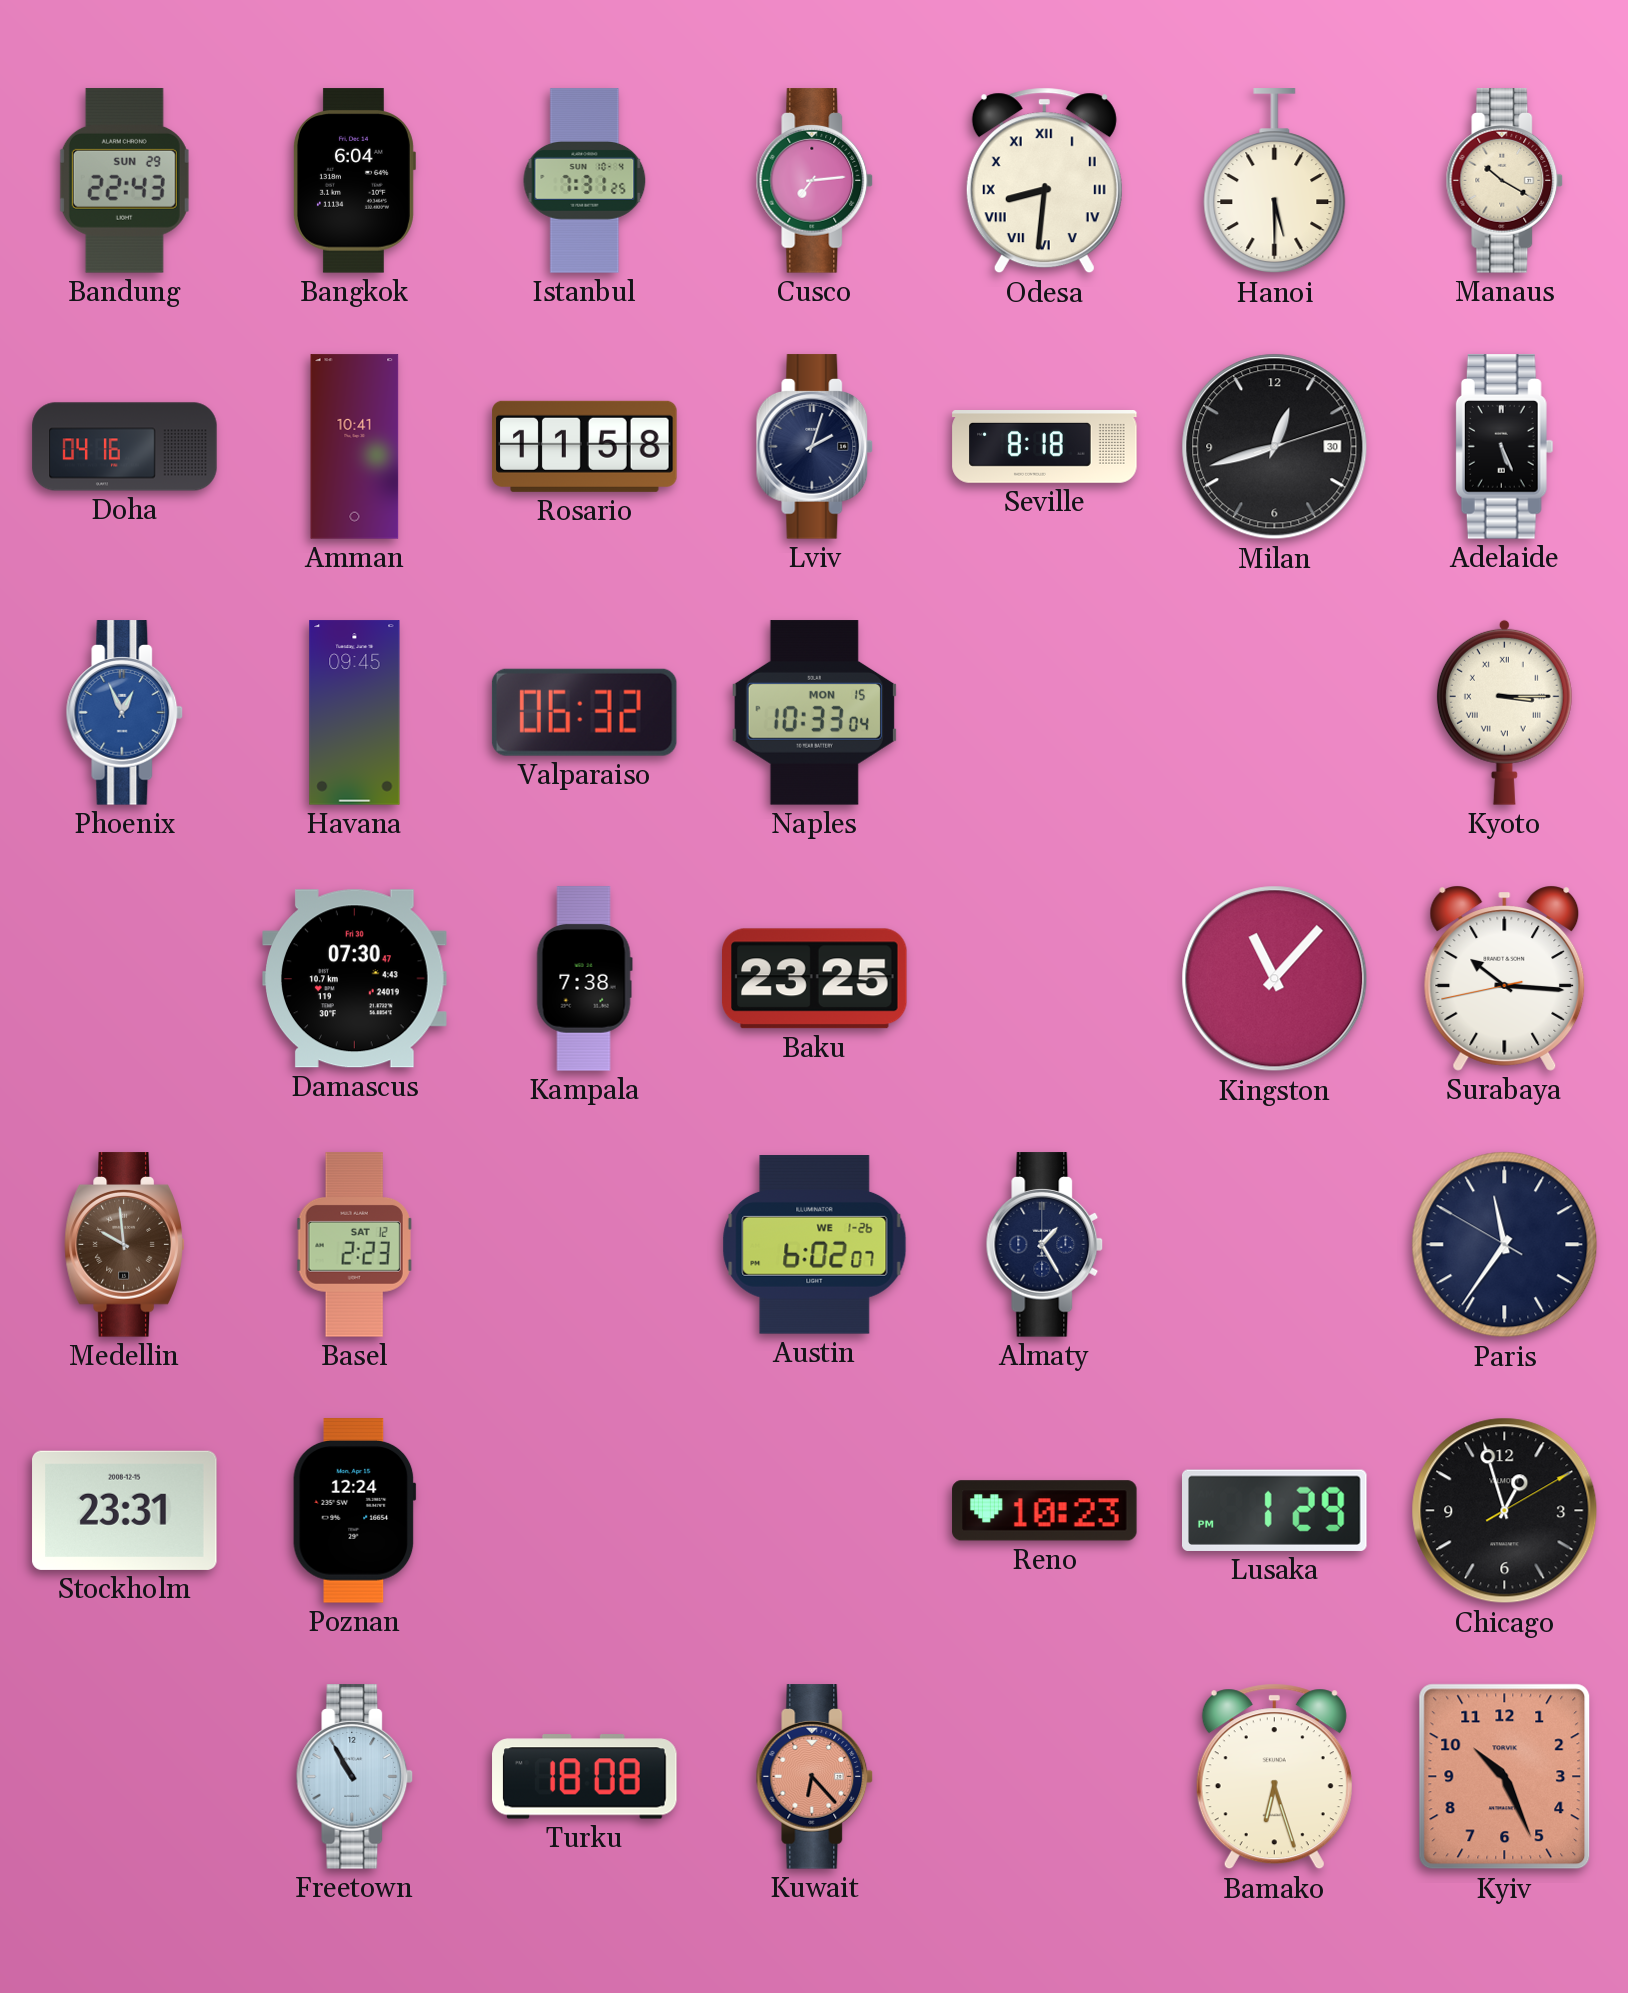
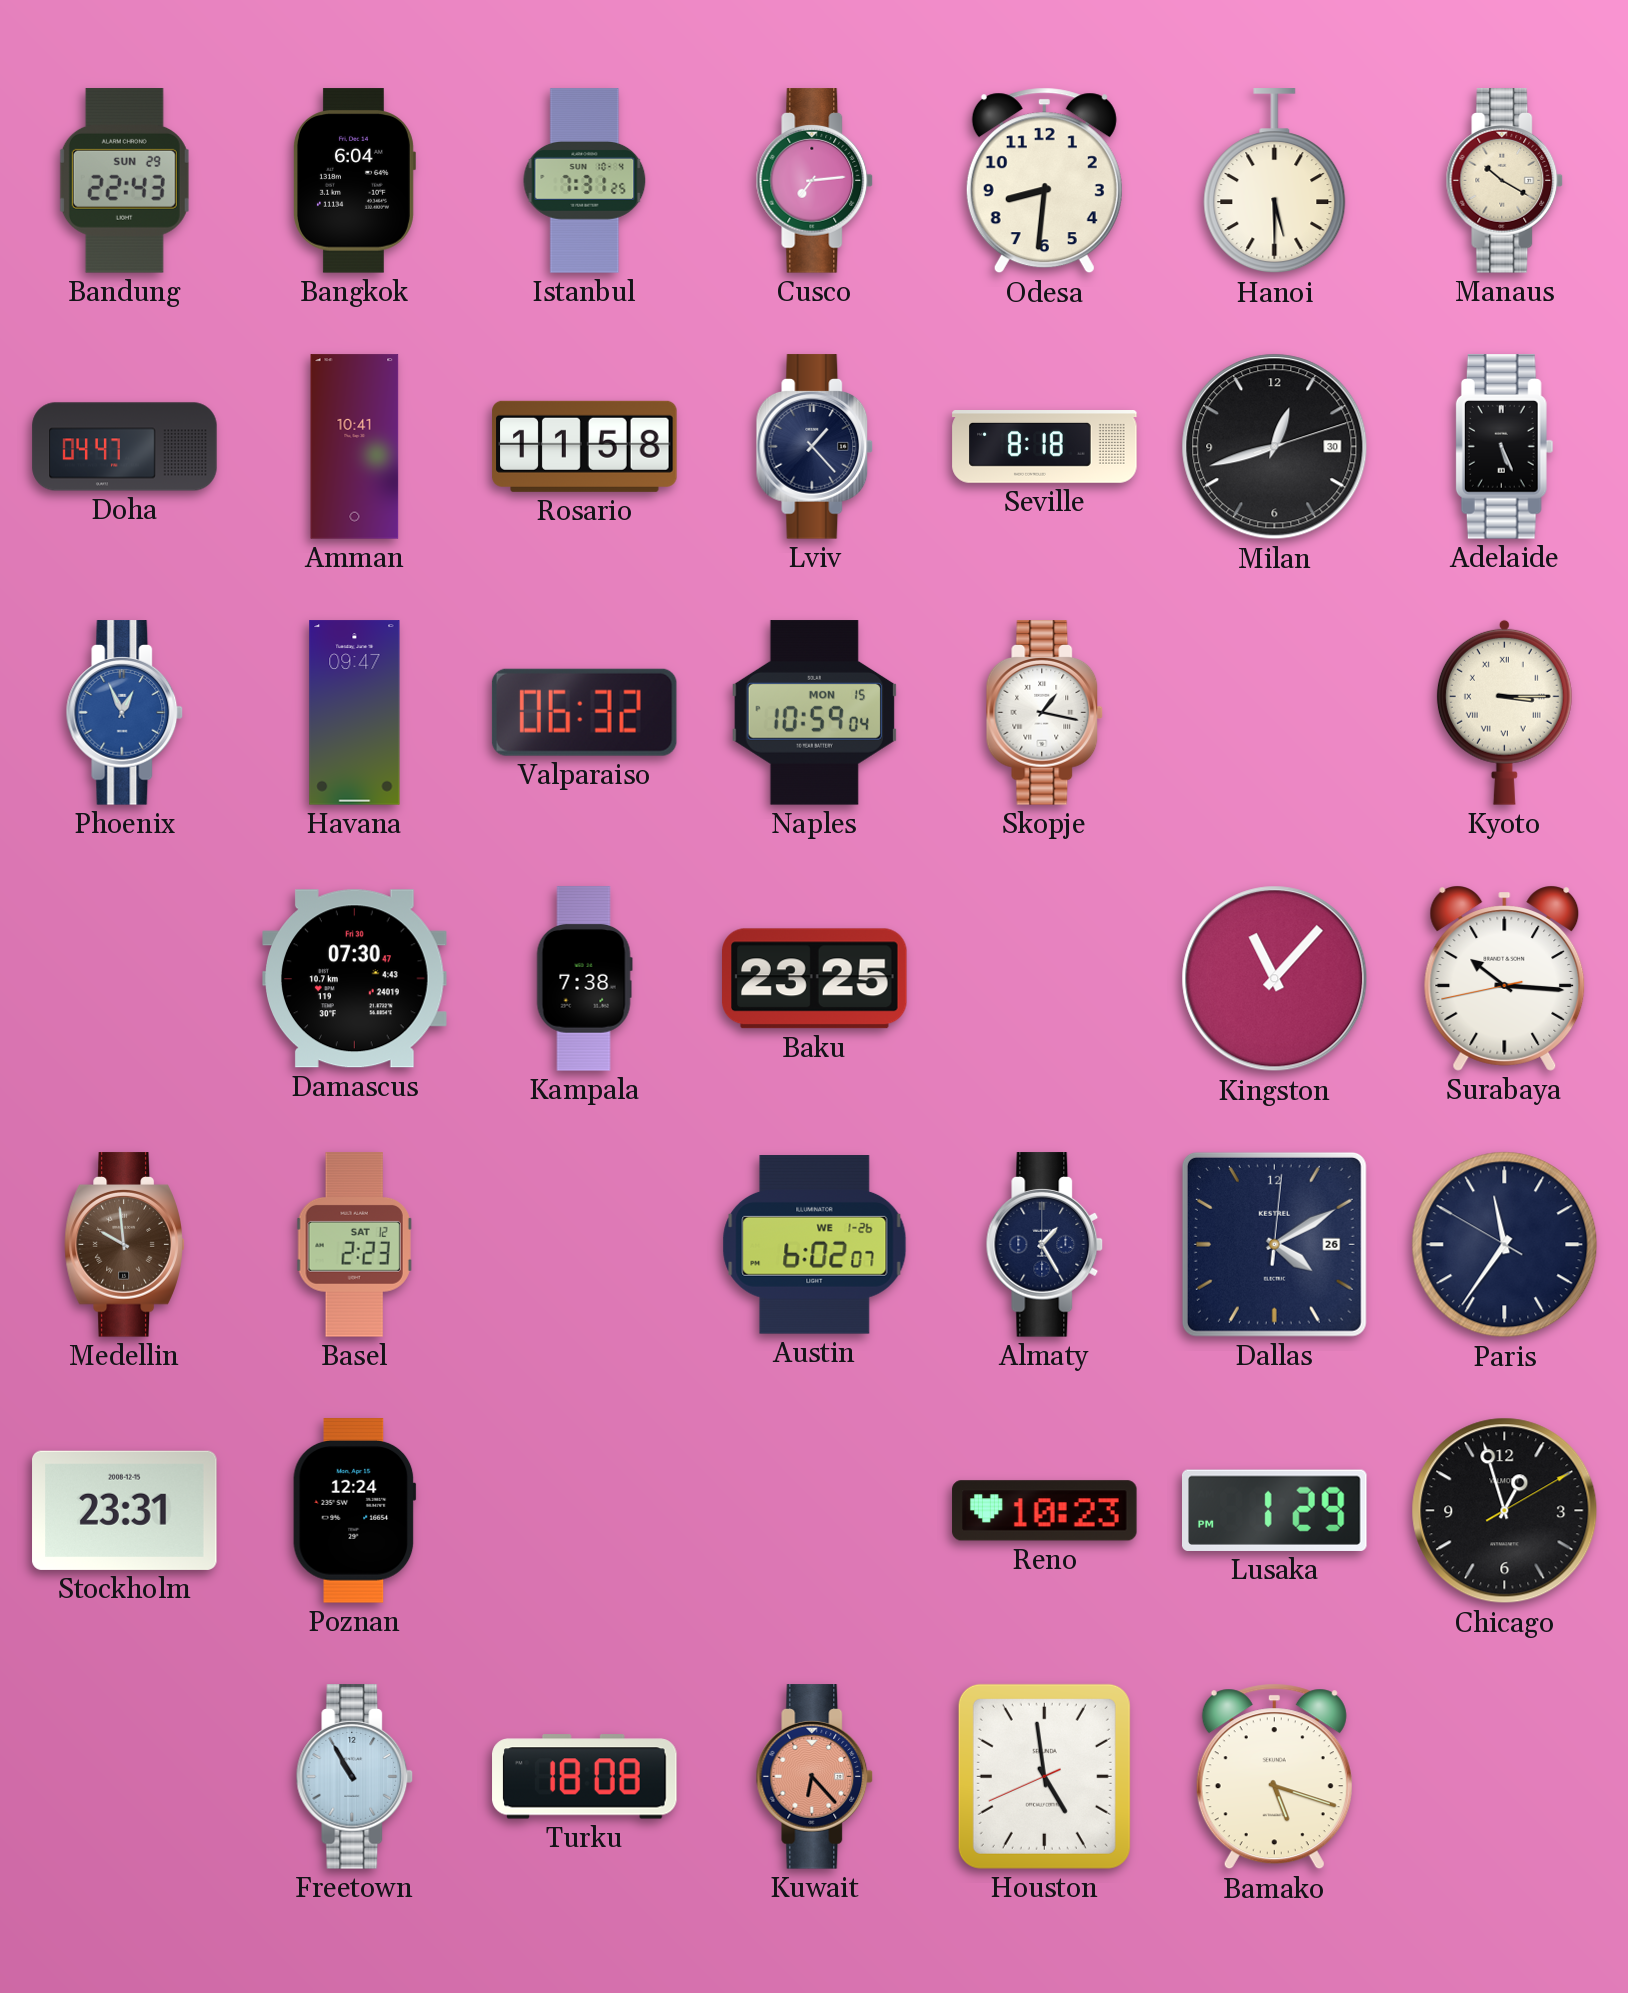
Odesa numerals: Roman -> Arabic
Doha: 04:16 -> 04:47
Lviv: 2:03 -> 1:23
Havana: 09:45 -> 09:47
Naples: 10:33 -> 10:59
Skopje: none -> 1:17
Dallas: none -> 4:10
Houston: none -> 4:58
Bamako: 6:27 -> 5:18
Kyiv: 10:26 -> none
